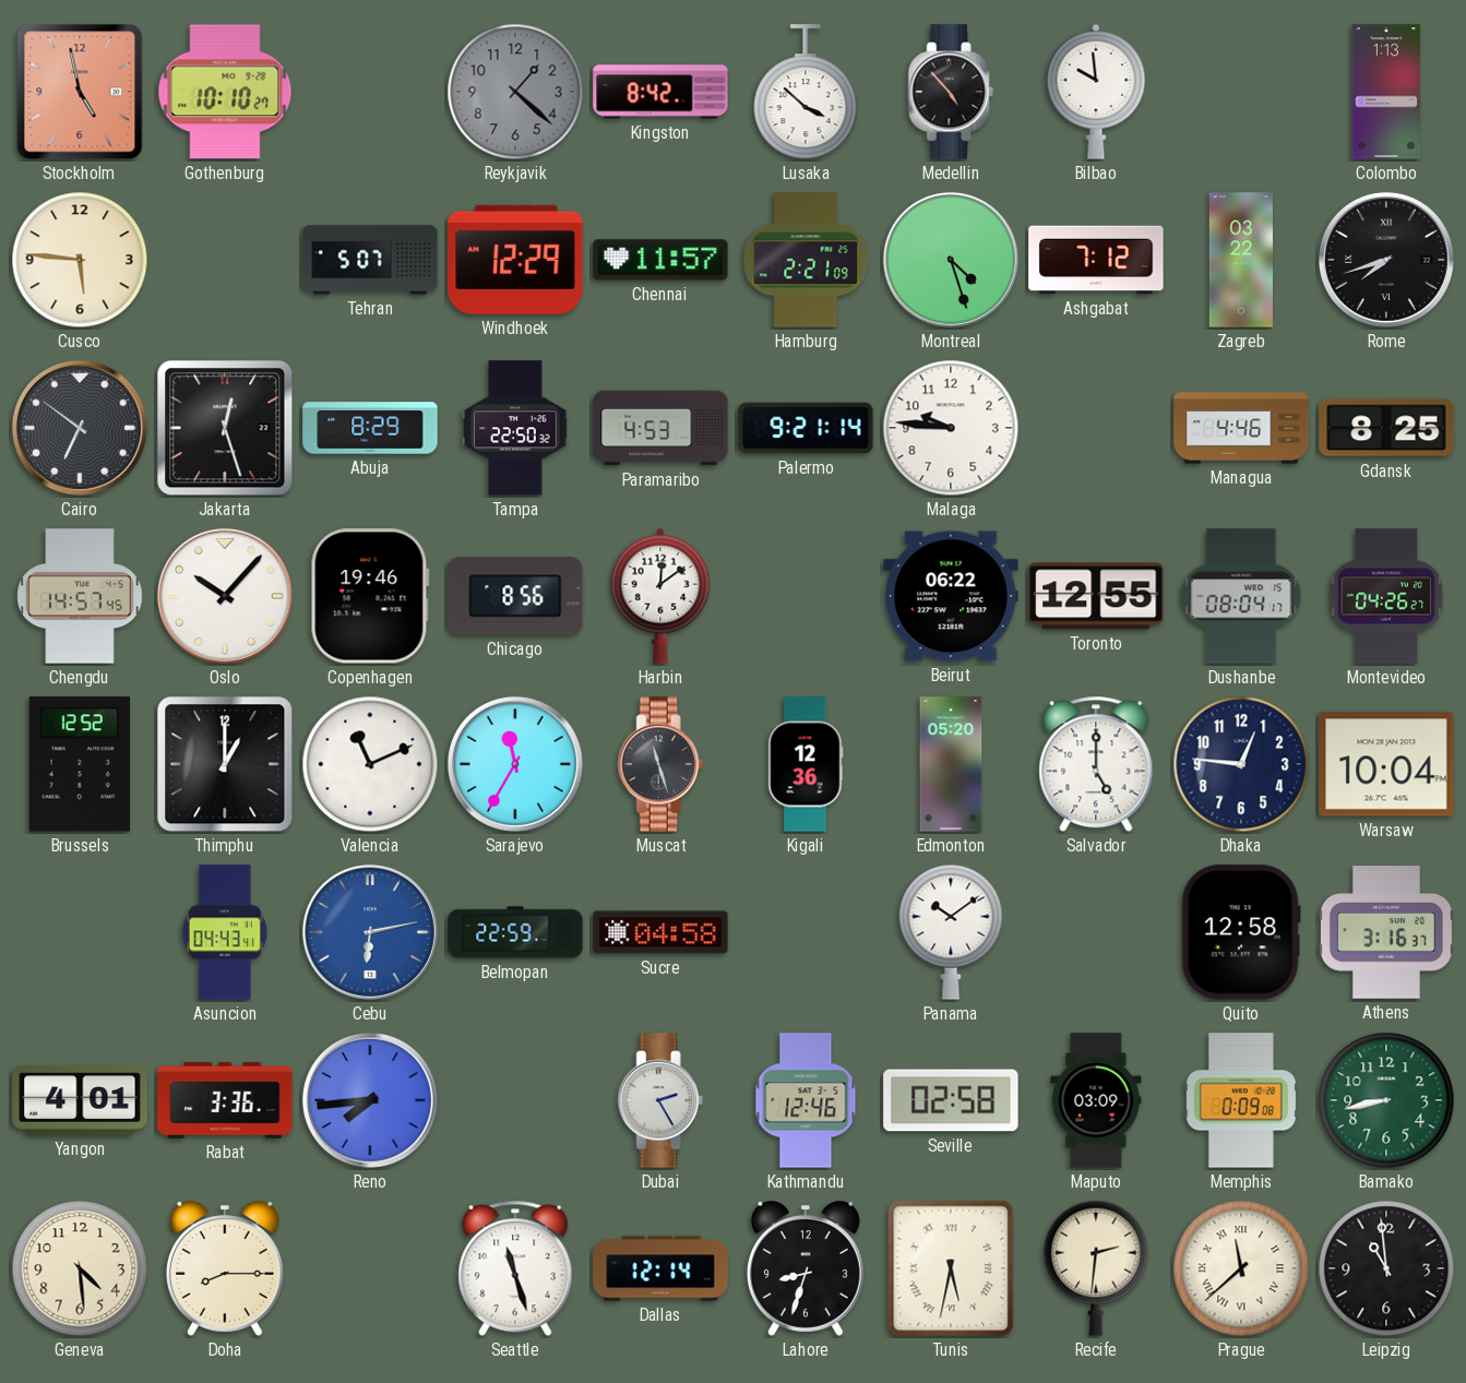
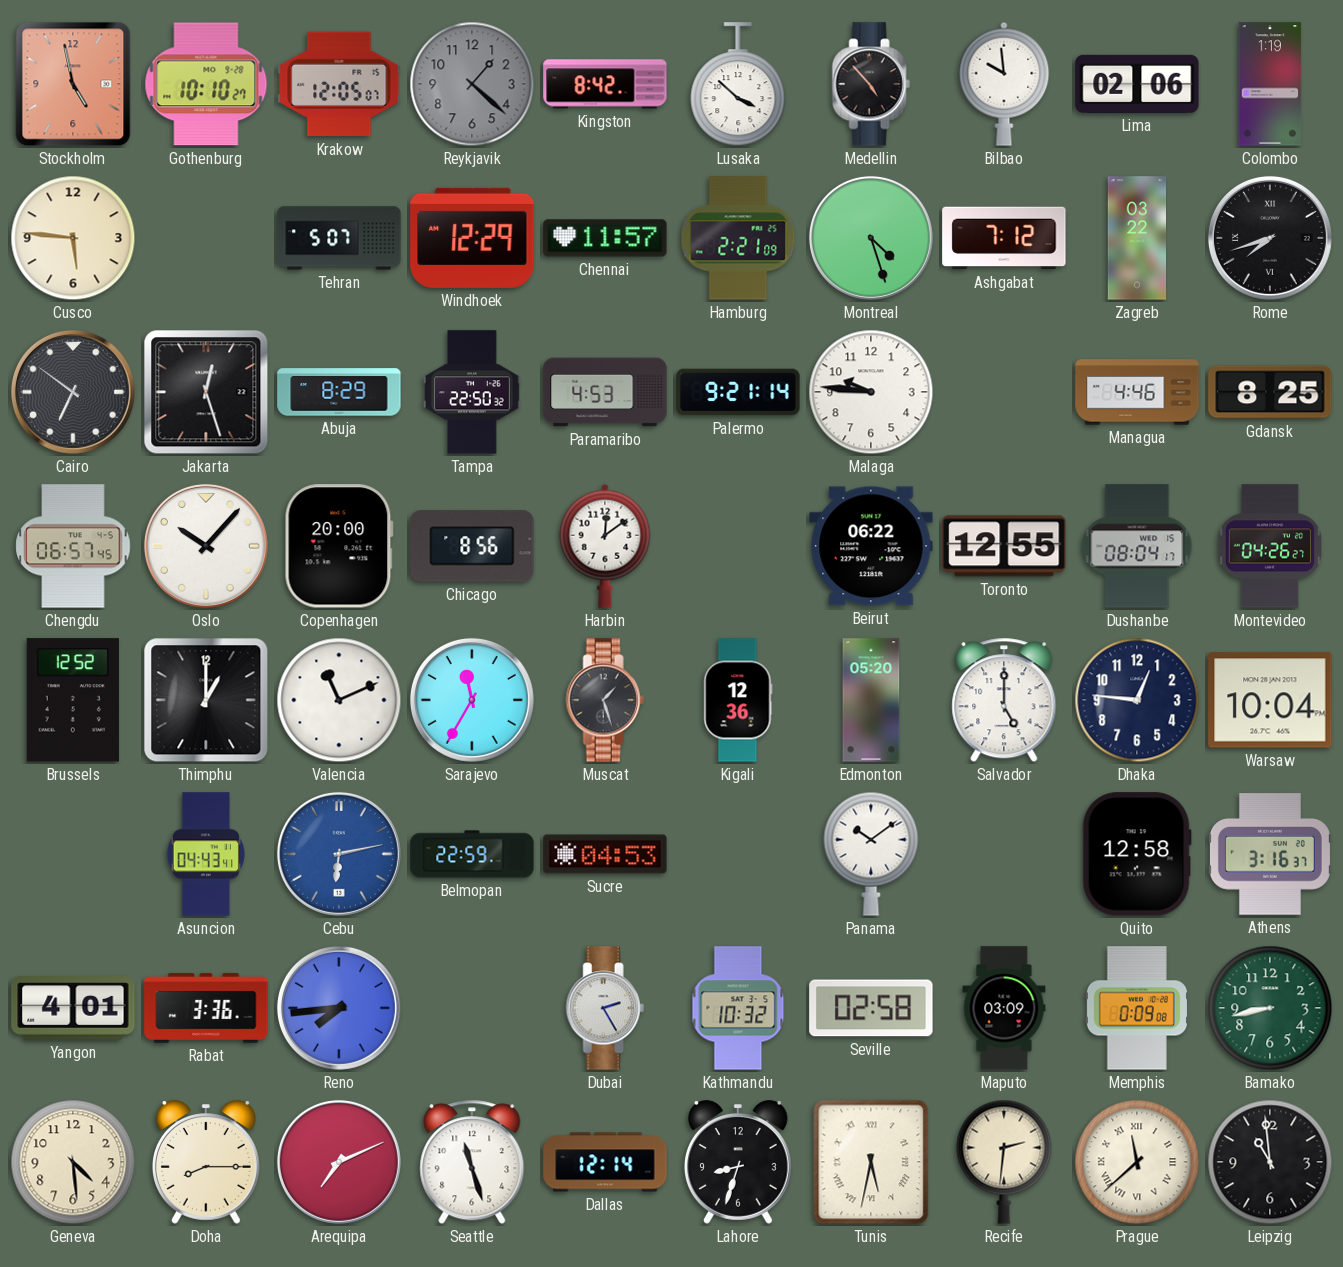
Krakow: none -> 12:05
Lima: none -> 02:06
Colombo: 1:13 -> 1:19
Chengdu: 14:57 -> 06:57
Copenhagen: 19:46 -> 20:00
Muscat: 11:27 -> 1:27
Sucre: 04:58 -> 04:53
Kathmandu: 12:46 -> 10:32
Arequipa: none -> 7:11
